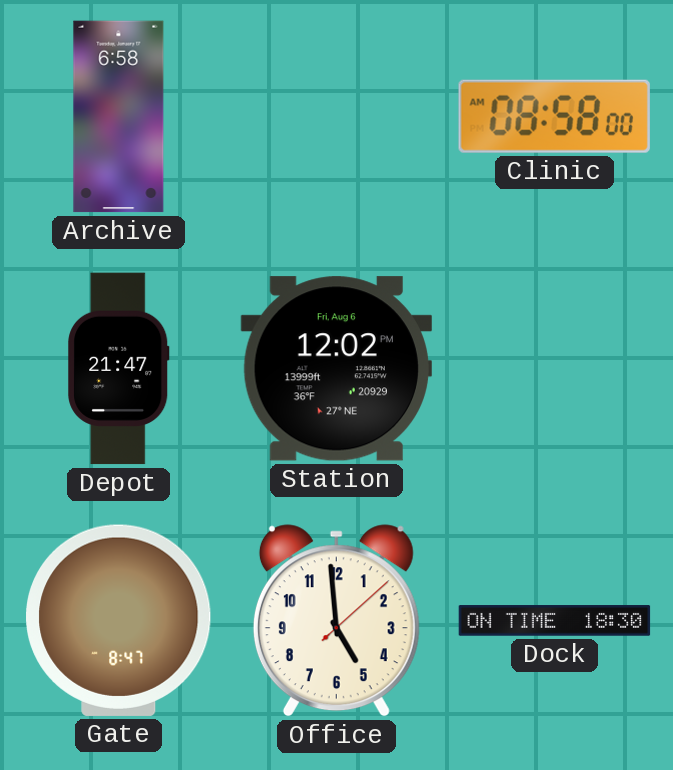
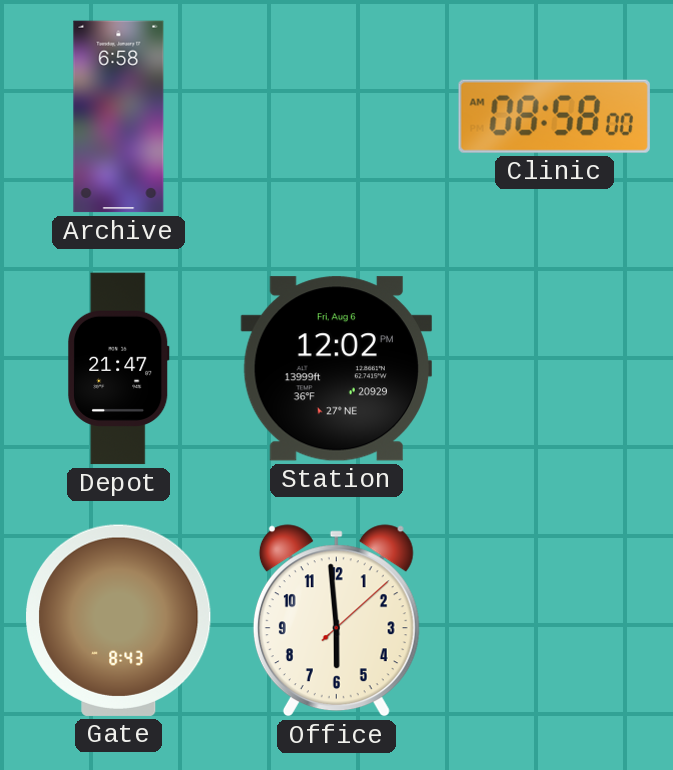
Gate: 8:47 -> 8:43
Office: 4:59 -> 5:59
Dock: 18:30 -> none
